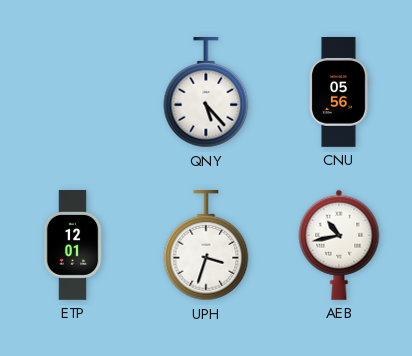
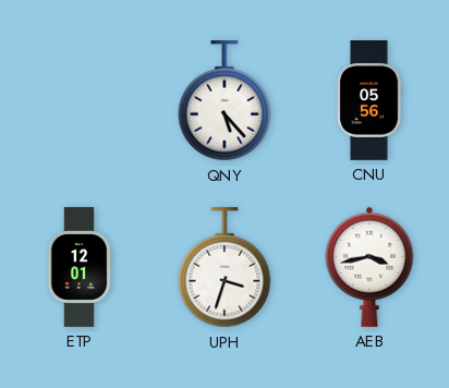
AEB: 10:43 -> 3:43
